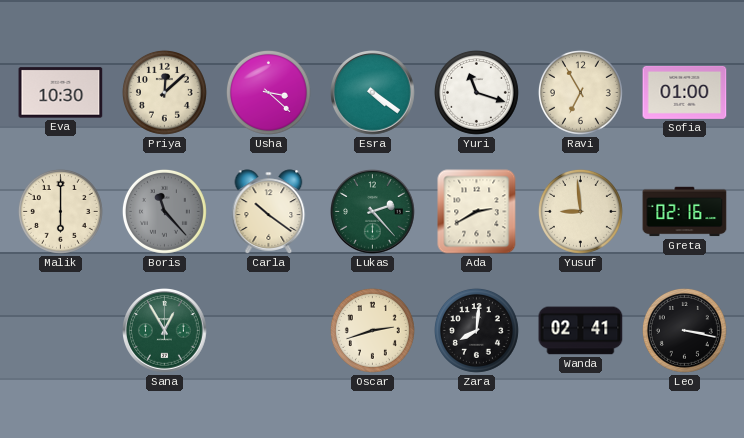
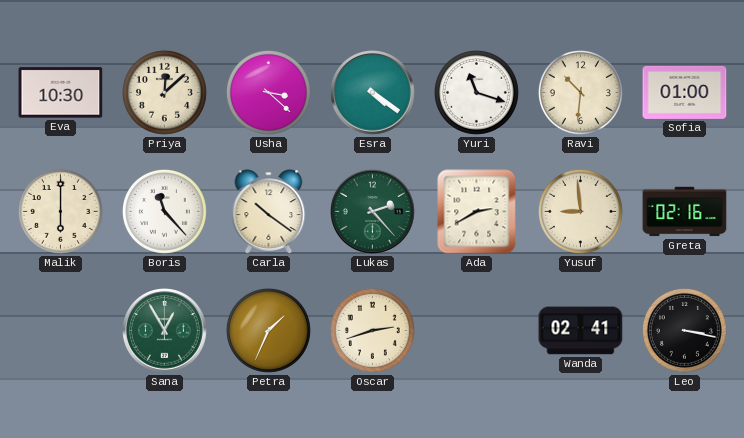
Ravi: 6:55 -> 10:31
Boris dial: grey -> white
Petra: none -> 1:34
Zara: 8:01 -> none
